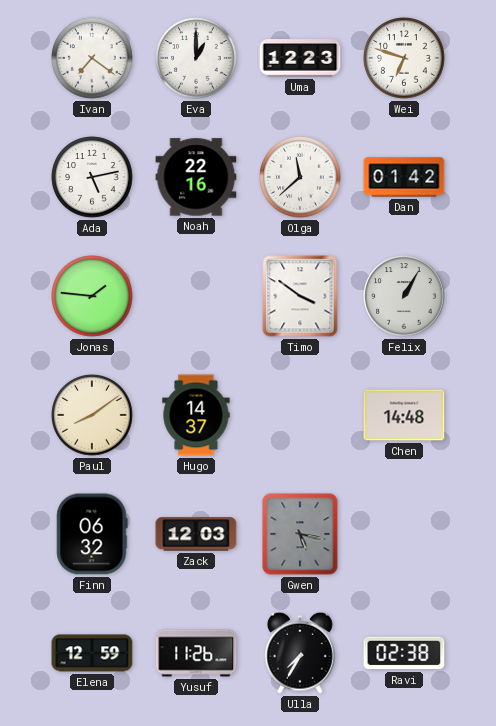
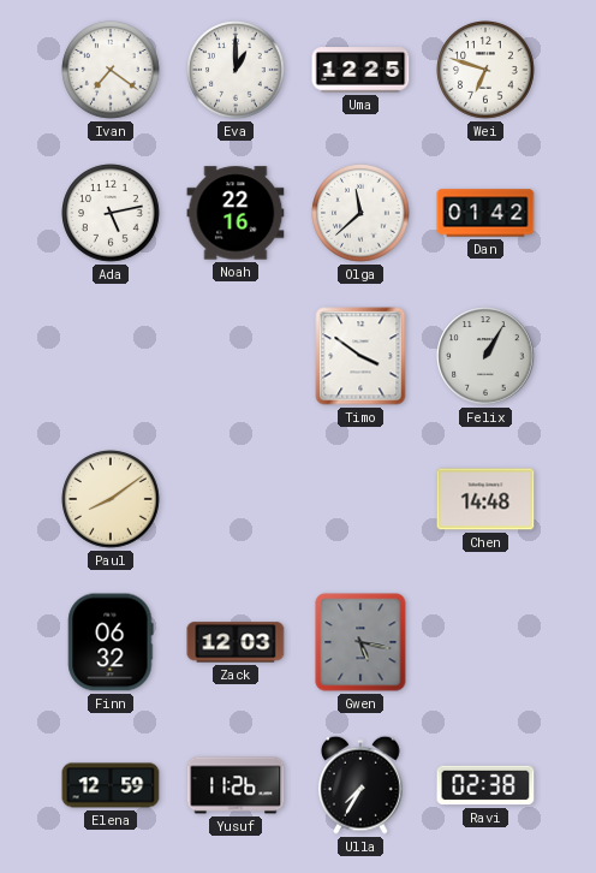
Uma: 12:23 -> 12:25
Jonas: 1:46 -> none
Hugo: 14:37 -> none
